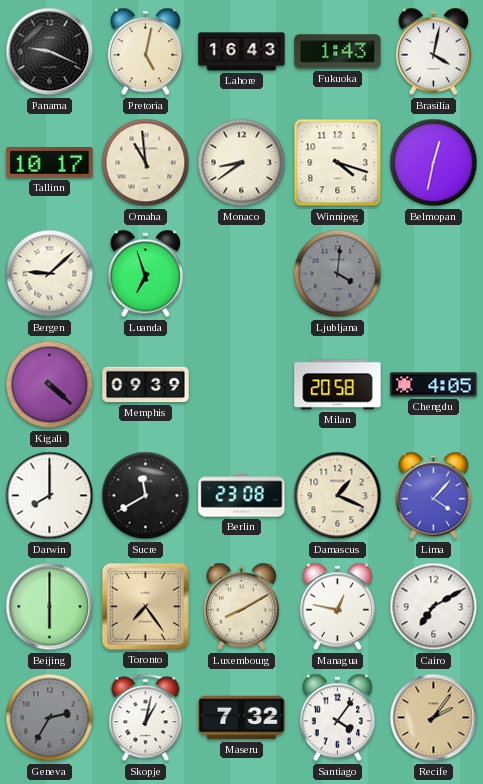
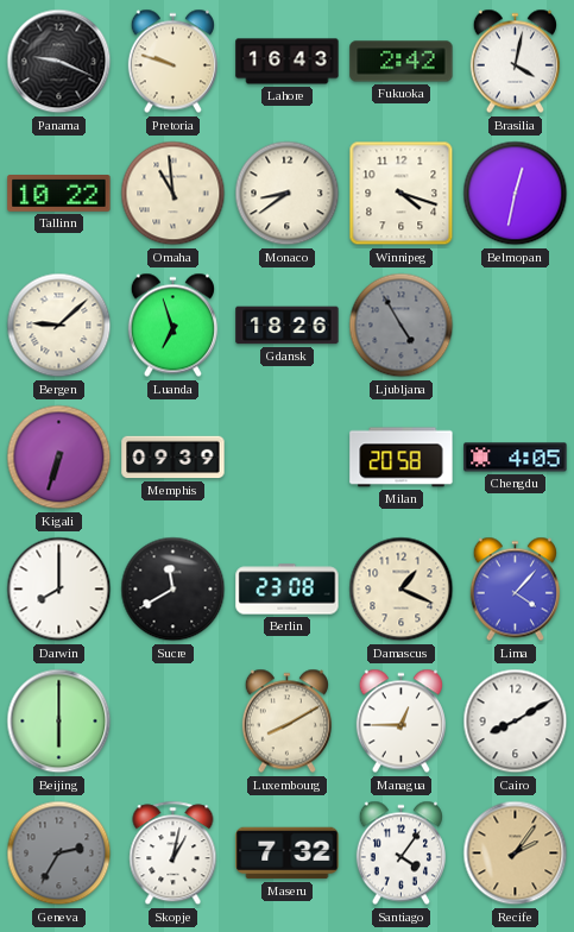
Pretoria: 5:02 -> 9:48
Fukuoka: 1:43 -> 2:42
Tallinn: 10:17 -> 10:22
Gdansk: none -> 18:26
Ljubljana: 4:01 -> 4:55
Kigali: 4:22 -> 6:33
Toronto: 7:24 -> none
Managua: 12:47 -> 12:45
Cairo: 7:10 -> 8:10
